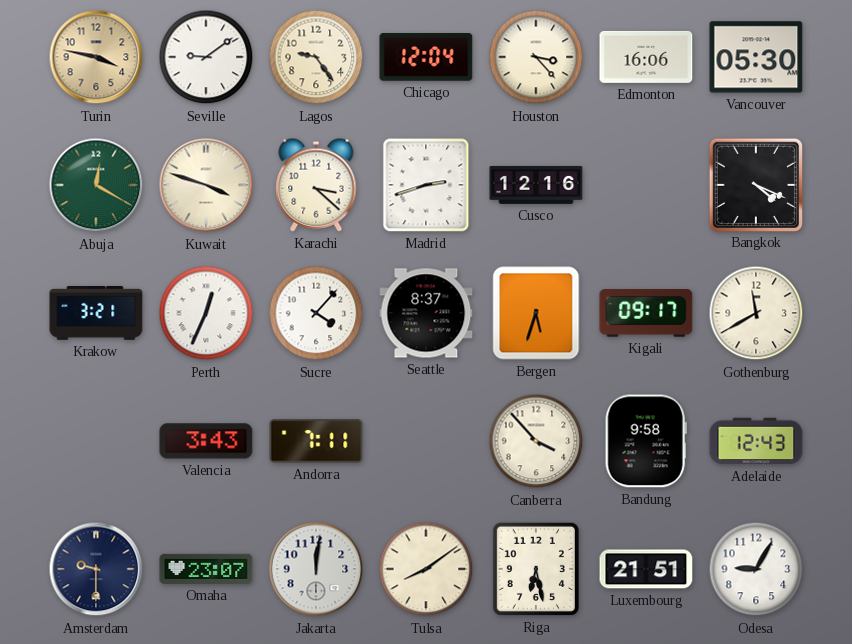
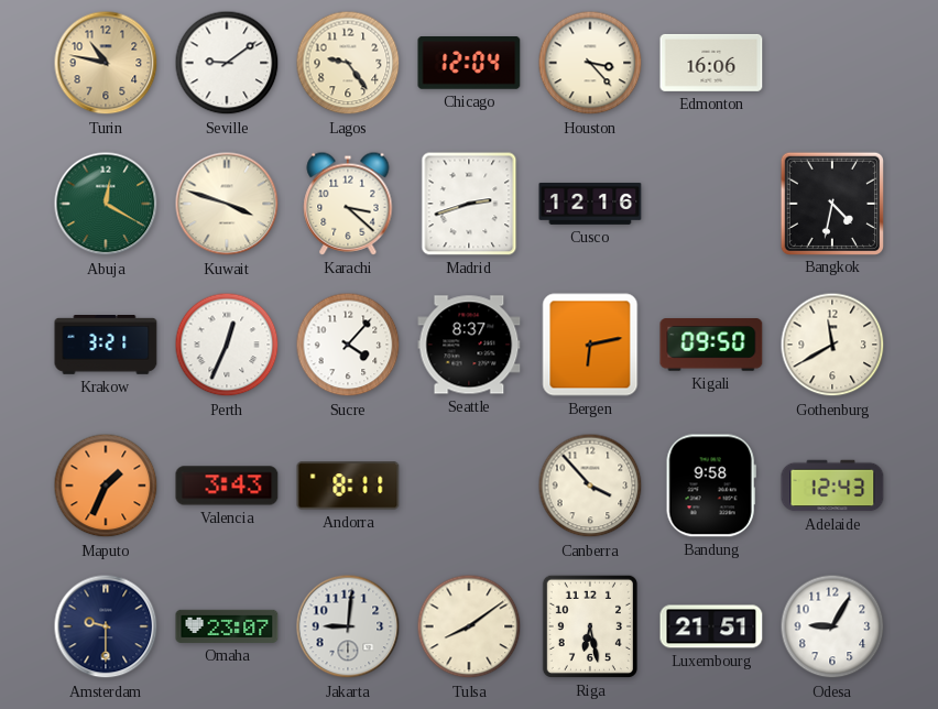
Turin: 3:47 -> 10:47
Vancouver: 05:30 -> none
Bangkok: 4:19 -> 4:32
Bergen: 5:33 -> 6:13
Kigali: 09:17 -> 09:50
Maputo: none -> 1:34
Andorra: 7:11 -> 8:11
Jakarta: 12:01 -> 9:01
